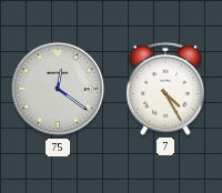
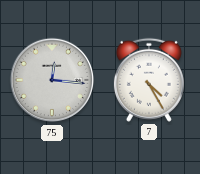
75: 12:21 -> 12:16
